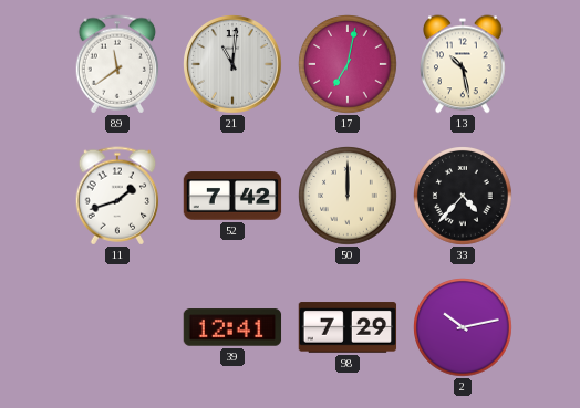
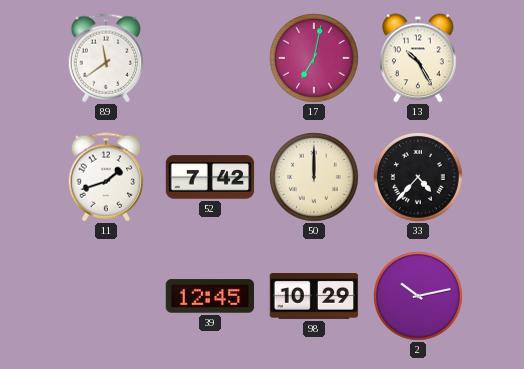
21: 11:01 -> none
13: 10:28 -> 10:25
39: 12:41 -> 12:45
98: 7:29 -> 10:29
